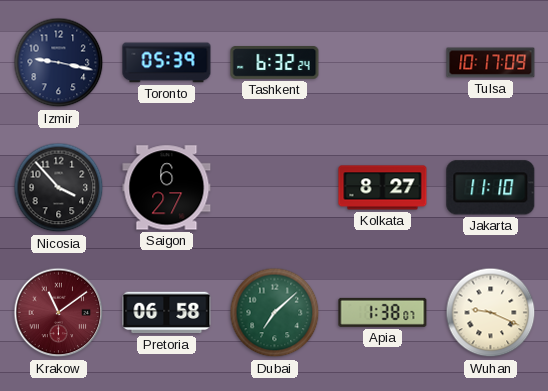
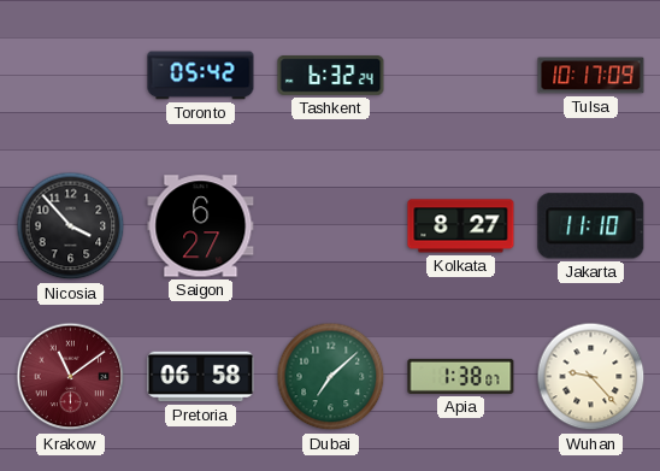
Izmir: 9:17 -> none
Toronto: 05:39 -> 05:42
Wuhan: 9:19 -> 9:23
